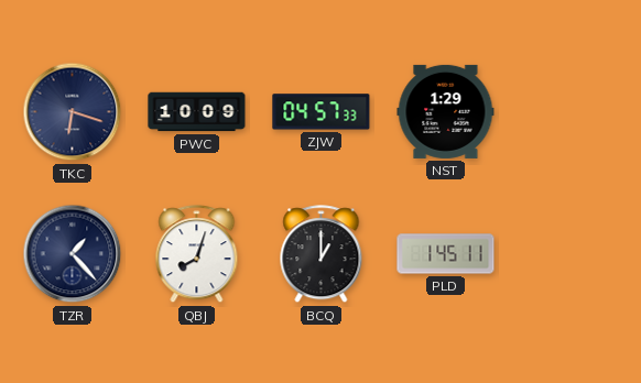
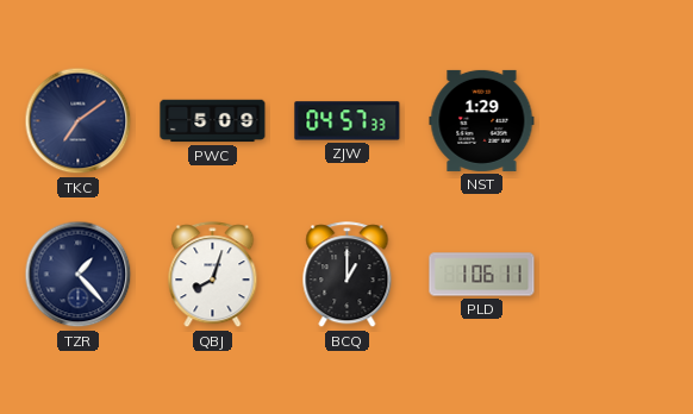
TKC: 6:18 -> 7:09
PWC: 10:09 -> 5:09
PLD: 1:45 -> 1:06
